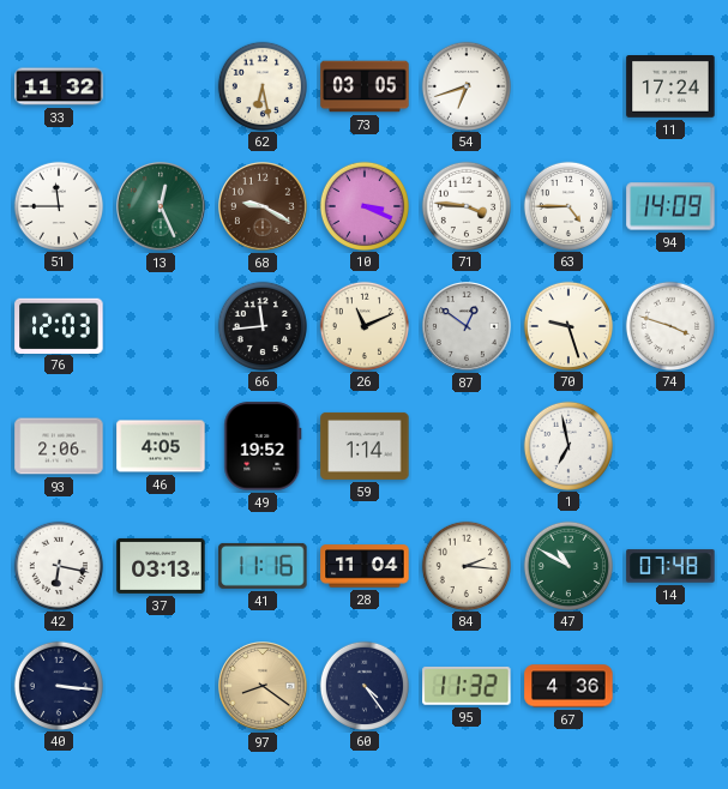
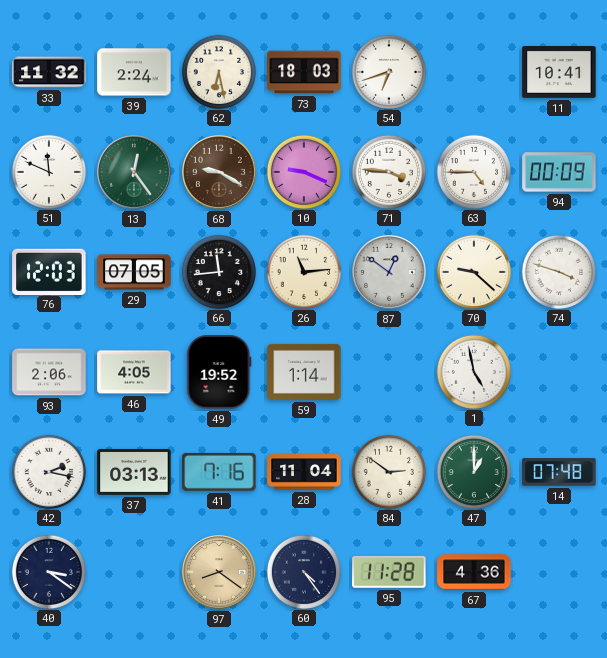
39: none -> 2:24
73: 03:05 -> 18:03
11: 17:24 -> 10:41
51: 11:45 -> 11:49
13: 12:26 -> 12:24
10: 3:19 -> 9:19
94: 14:09 -> 00:09
29: none -> 07:05
26: 11:11 -> 11:14
70: 9:27 -> 9:22
1: 6:58 -> 4:58
42: 6:17 -> 2:17
41: 11:16 -> 7:16
84: 2:16 -> 2:51
47: 10:50 -> 1:00
40: 3:16 -> 3:21
95: 11:32 -> 11:28
